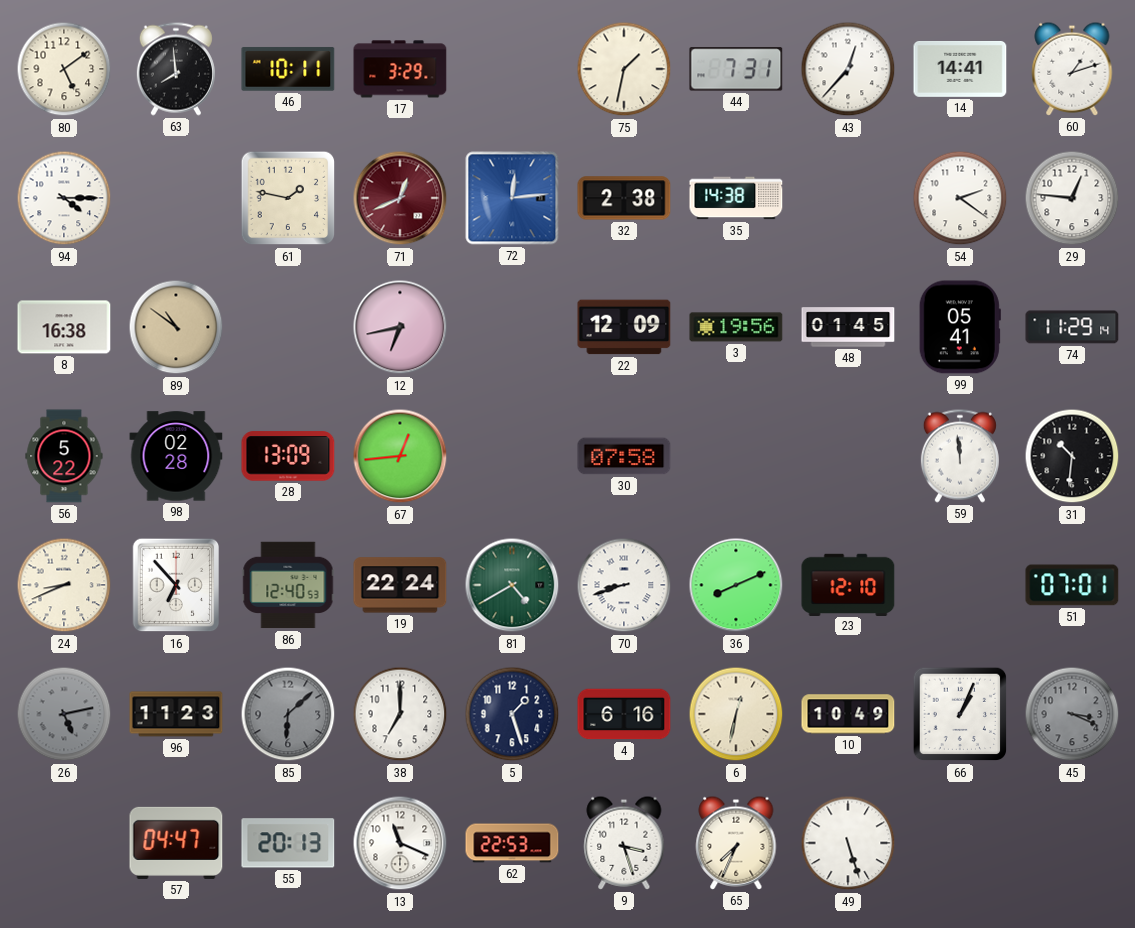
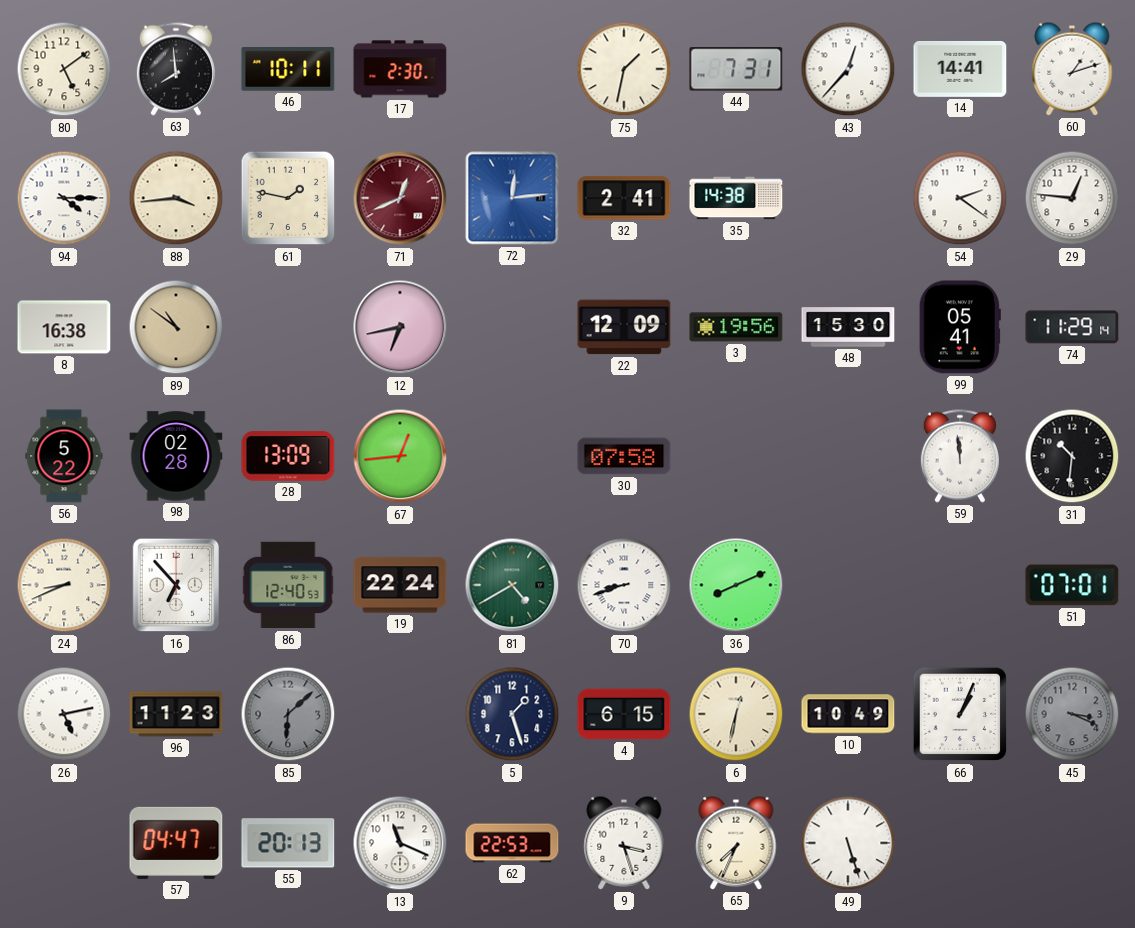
17: 3:29 -> 2:30
88: none -> 3:44
32: 2:38 -> 2:41
48: 01:45 -> 15:30
23: 12:10 -> none
26 dial: grey -> white
38: 7:00 -> none
4: 6:16 -> 6:15
